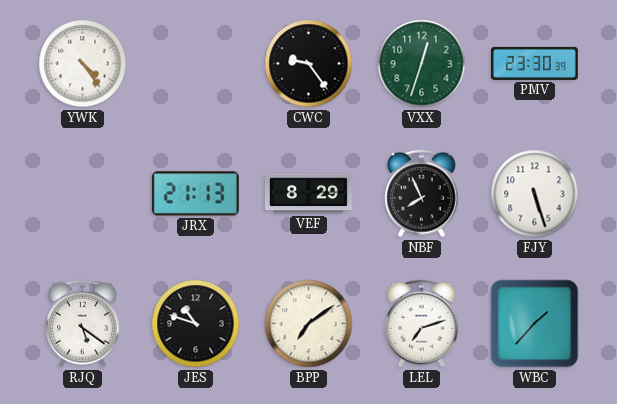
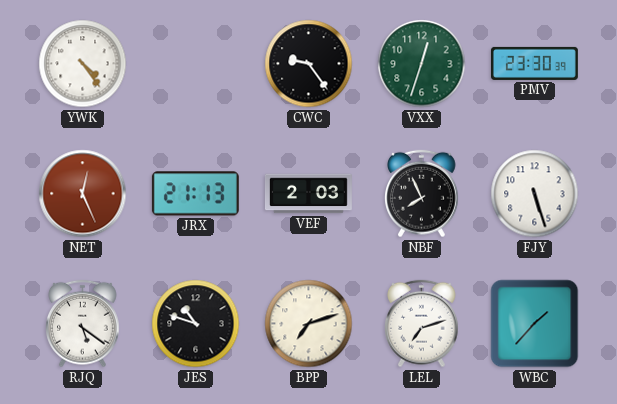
NET: none -> 12:26
VEF: 8:29 -> 2:03
BPP: 7:09 -> 7:12
